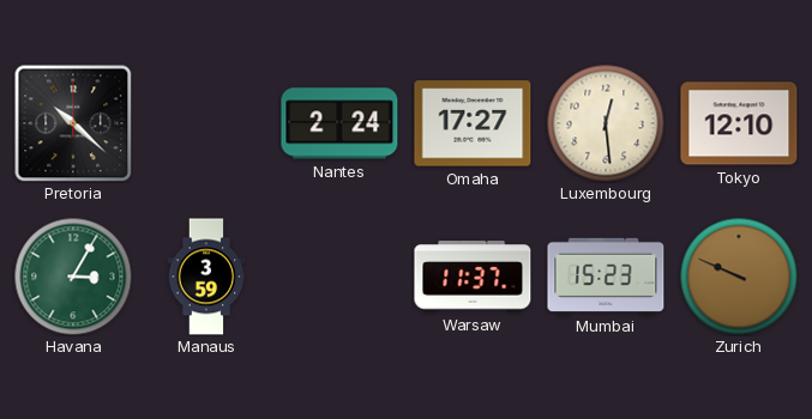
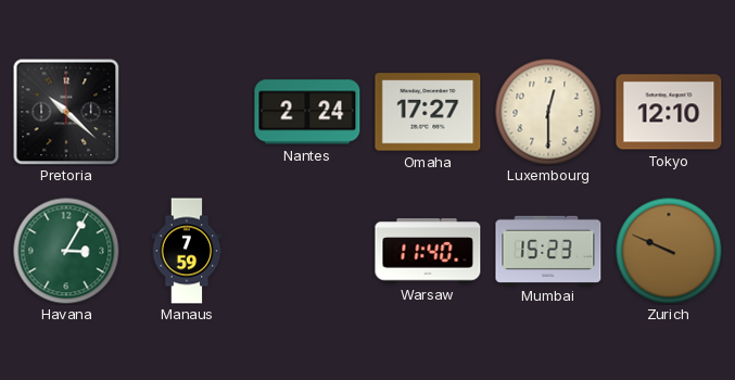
Luxembourg: 12:29 -> 12:30
Manaus: 3:59 -> 7:59
Warsaw: 11:37 -> 11:40
